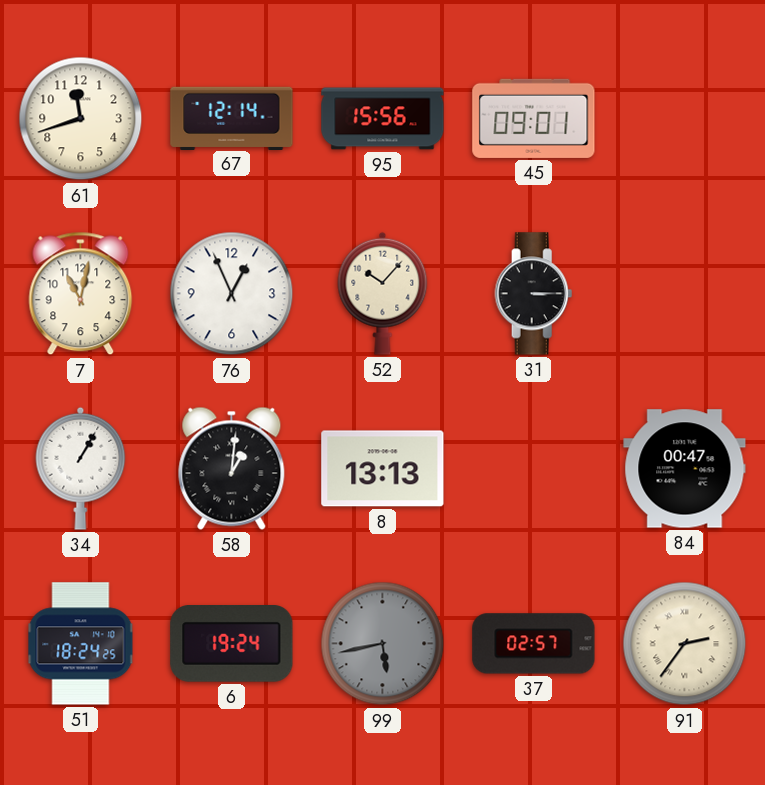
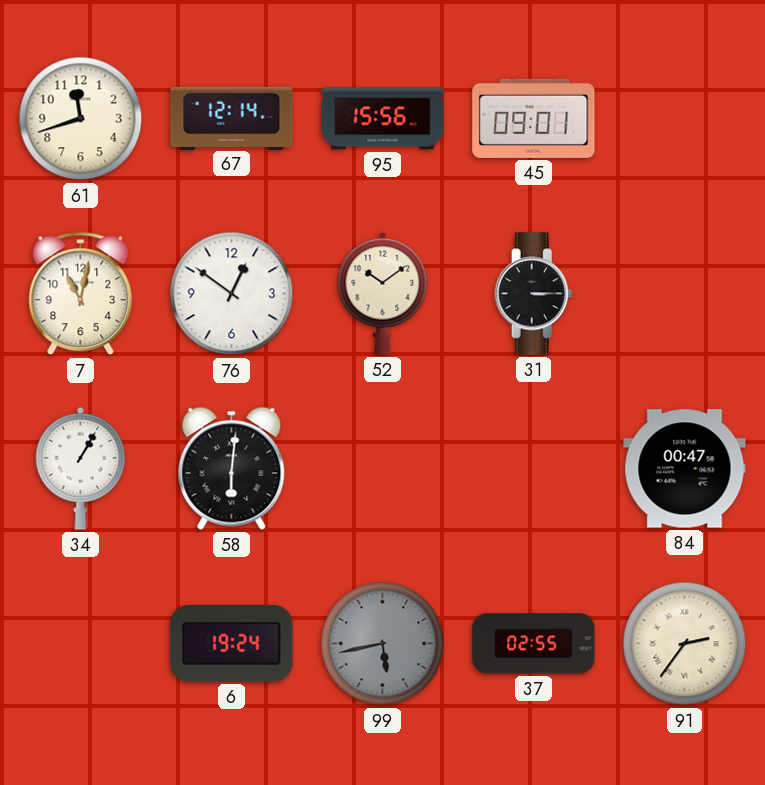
76: 12:56 -> 12:51
52: 10:07 -> 10:09
58: 1:01 -> 6:01
8: 13:13 -> none
51: 18:24 -> none
37: 02:57 -> 02:55
